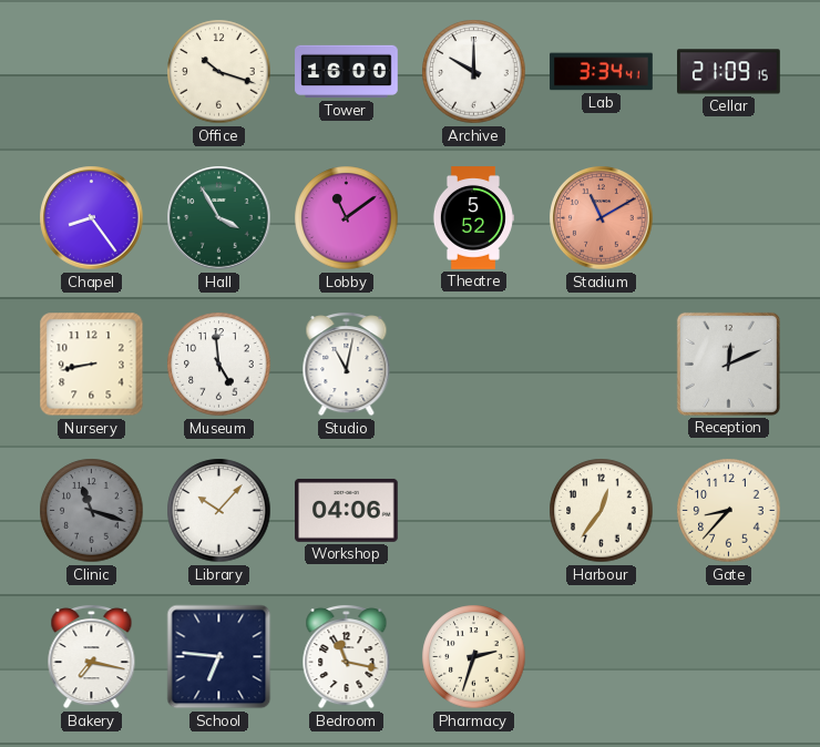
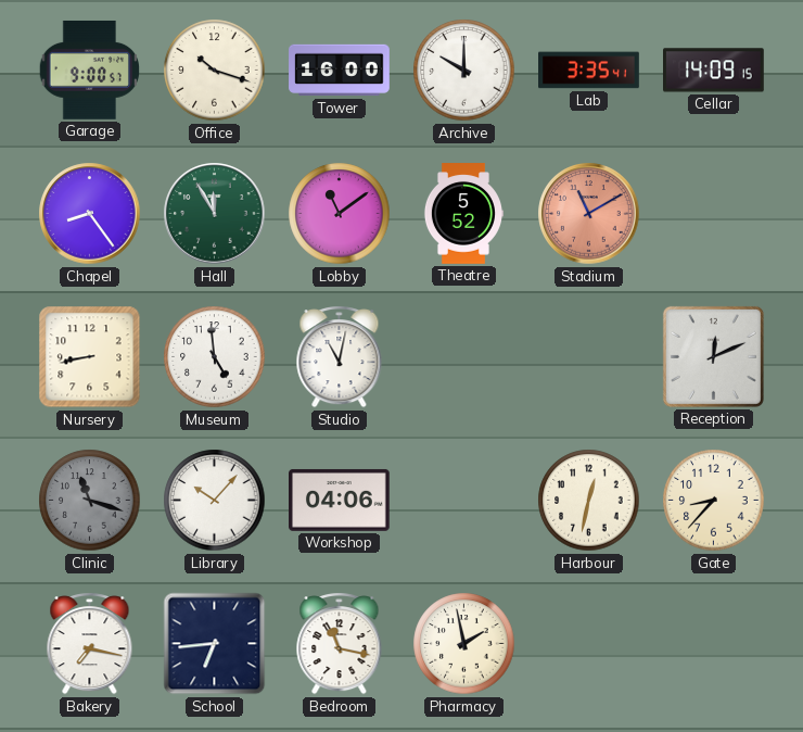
Garage: none -> 9:00
Lab: 3:34 -> 3:35
Cellar: 21:09 -> 14:09
Hall: 3:55 -> 11:55
Harbour: 12:36 -> 12:32
School: 6:46 -> 6:44
Pharmacy: 2:33 -> 1:58
